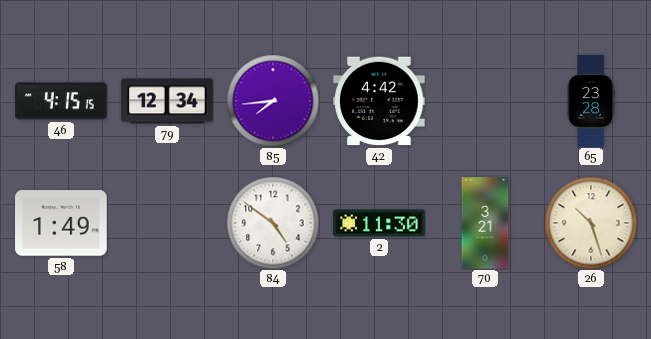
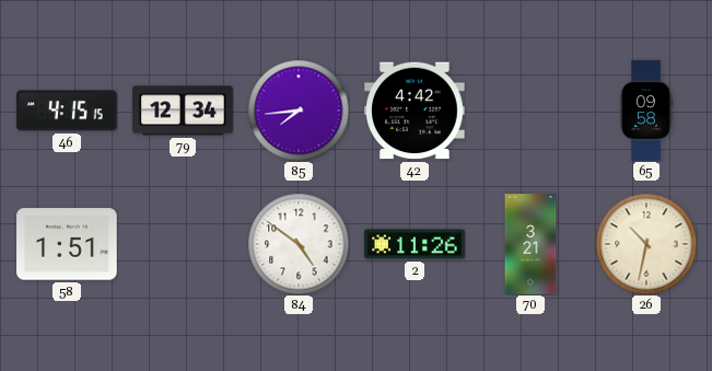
65: 23:28 -> 09:58
58: 1:49 -> 1:51
2: 11:30 -> 11:26
26: 10:27 -> 10:32
